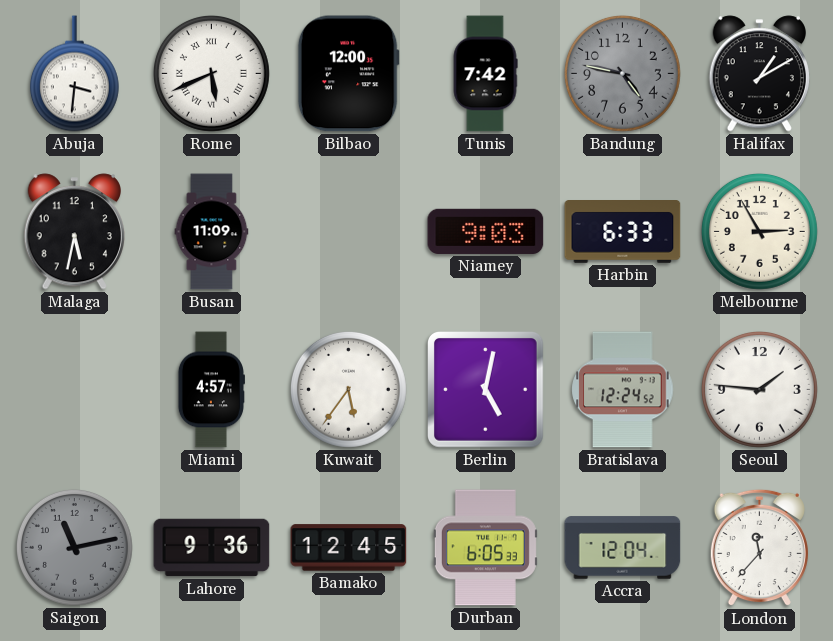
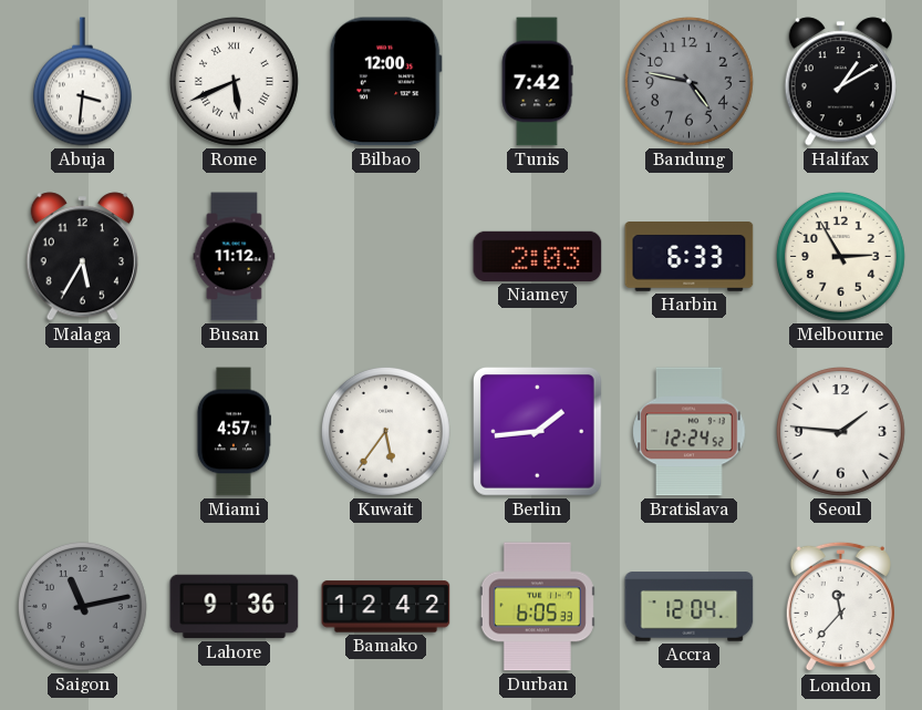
Malaga: 5:32 -> 5:35
Busan: 11:09 -> 11:12
Niamey: 9:03 -> 2:03
Berlin: 5:02 -> 1:44
Bamako: 12:45 -> 12:42
